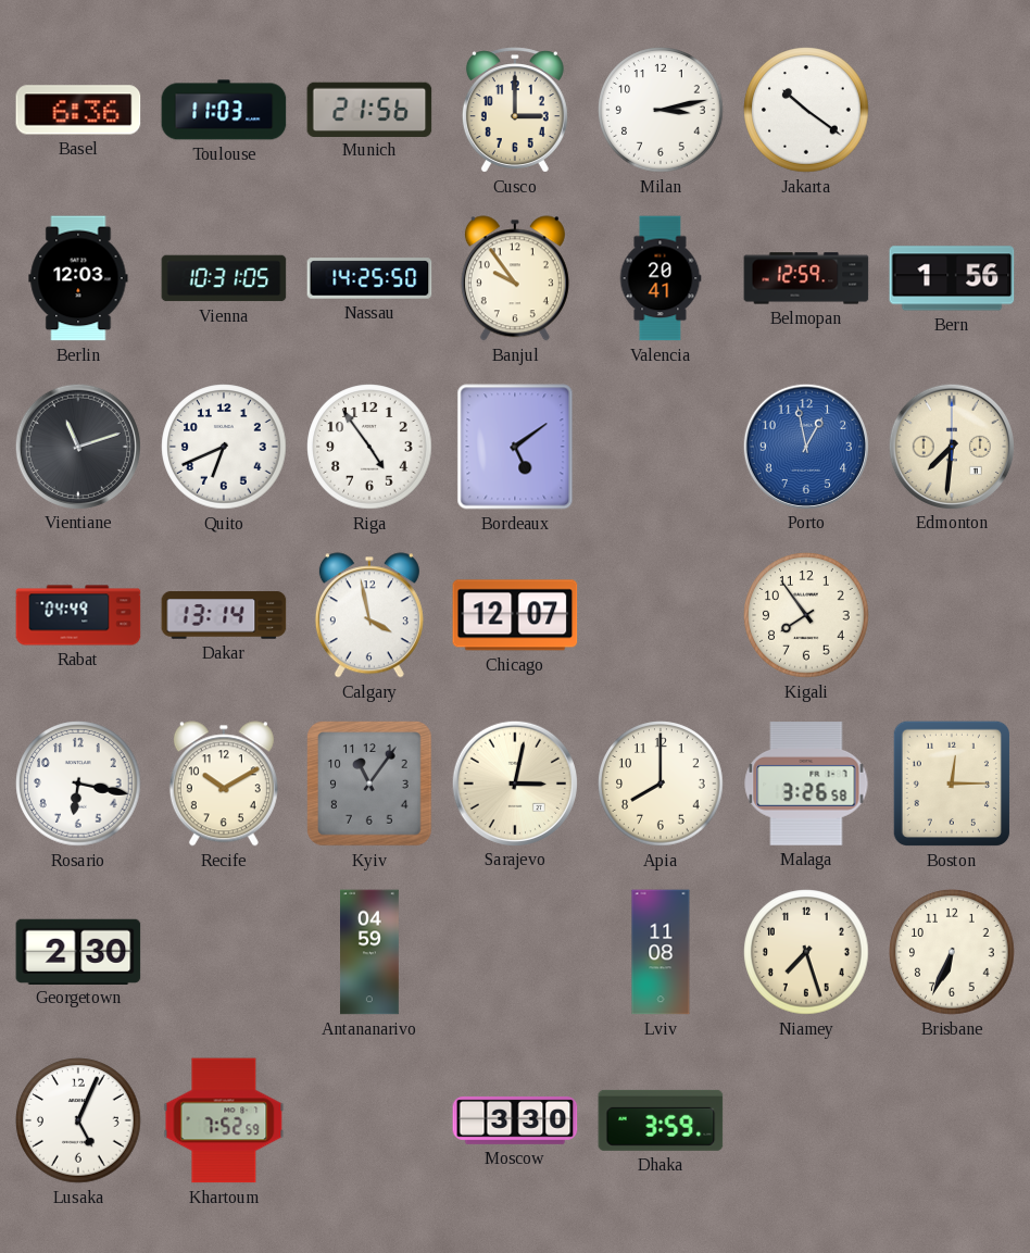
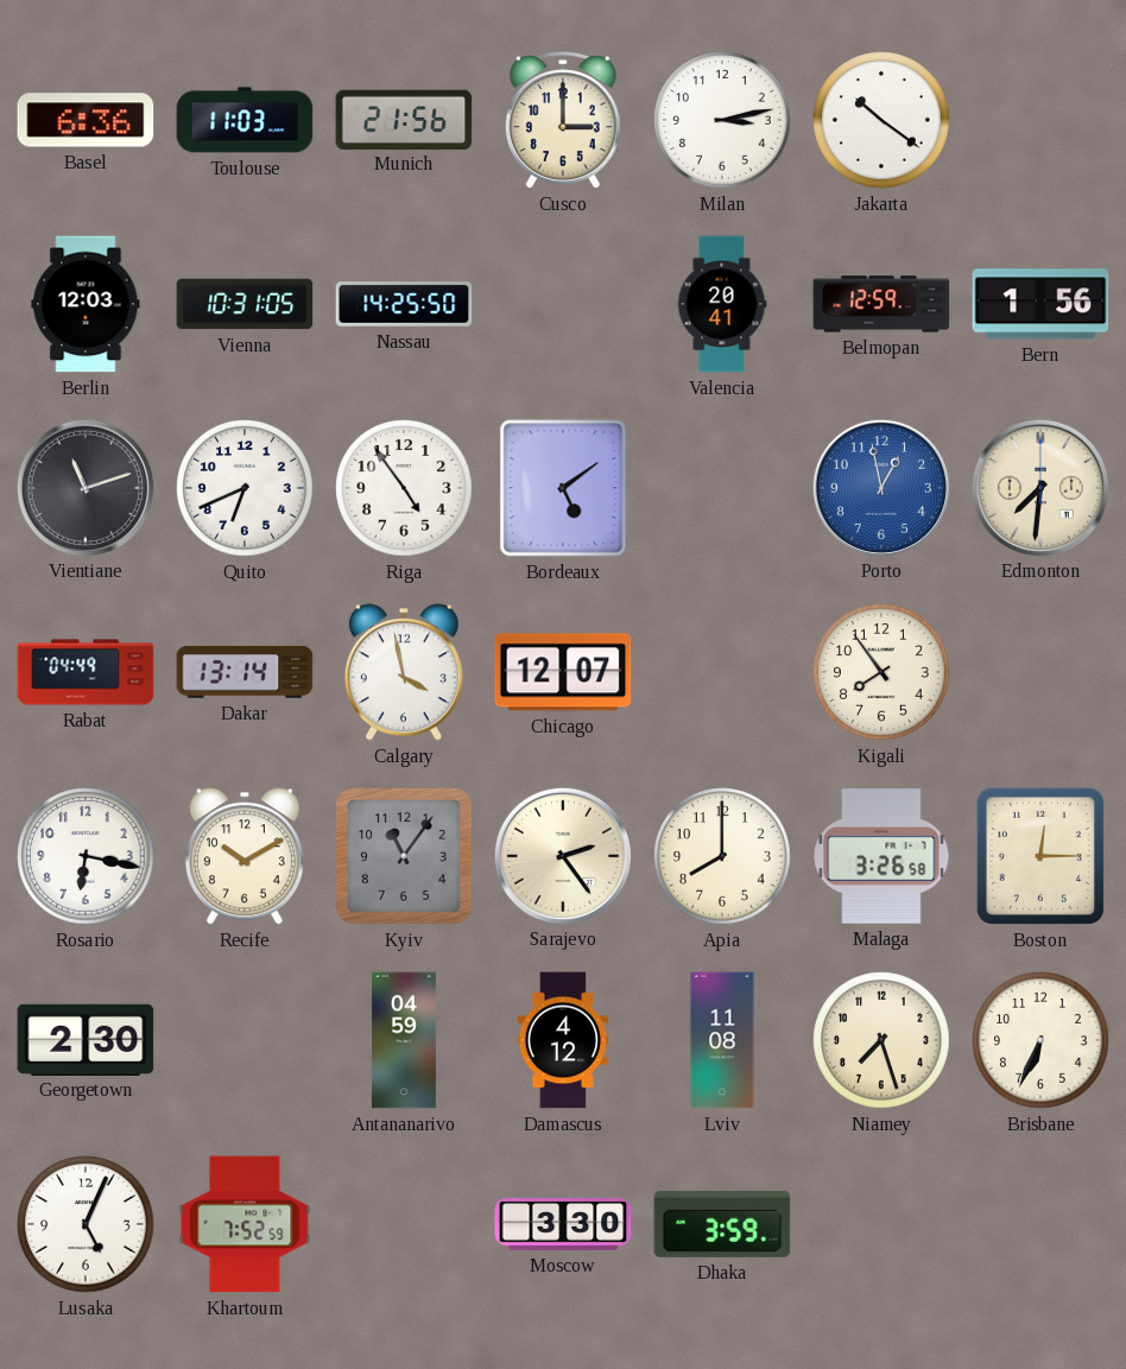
Banjul: 9:54 -> none
Sarajevo: 3:02 -> 2:24
Damascus: none -> 4:12
